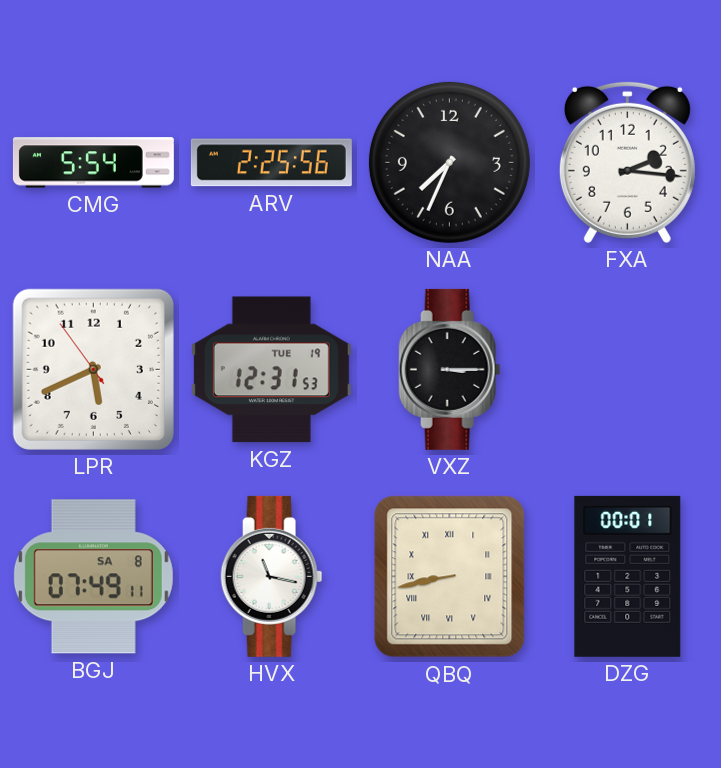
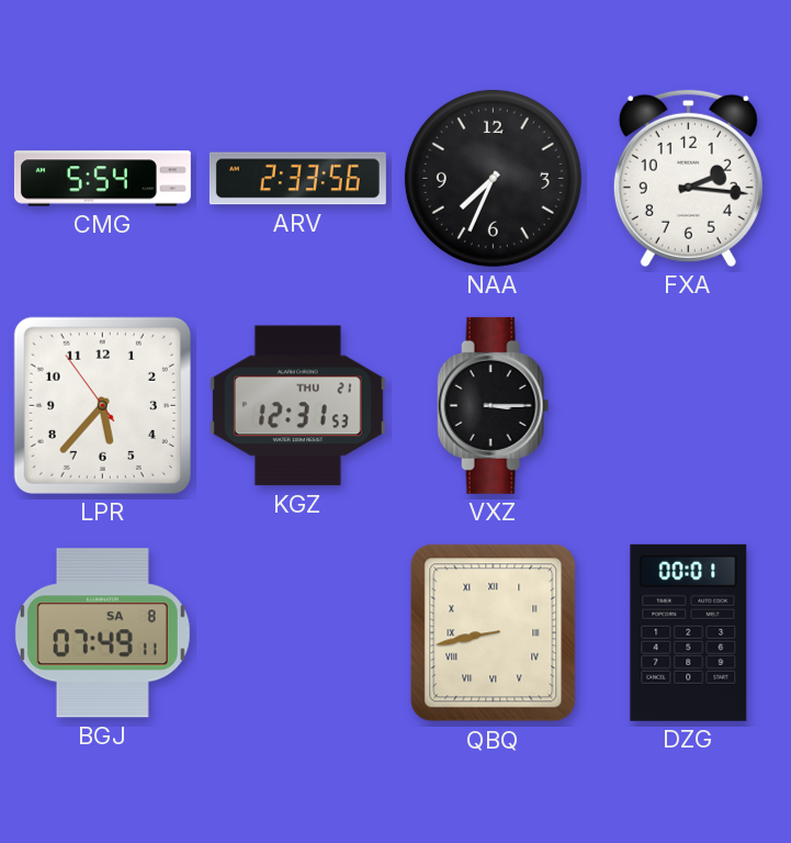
ARV: 2:25 -> 2:33
LPR: 5:40 -> 5:36
KGZ date: TUE 19 -> THU 21
HVX: 11:17 -> none
